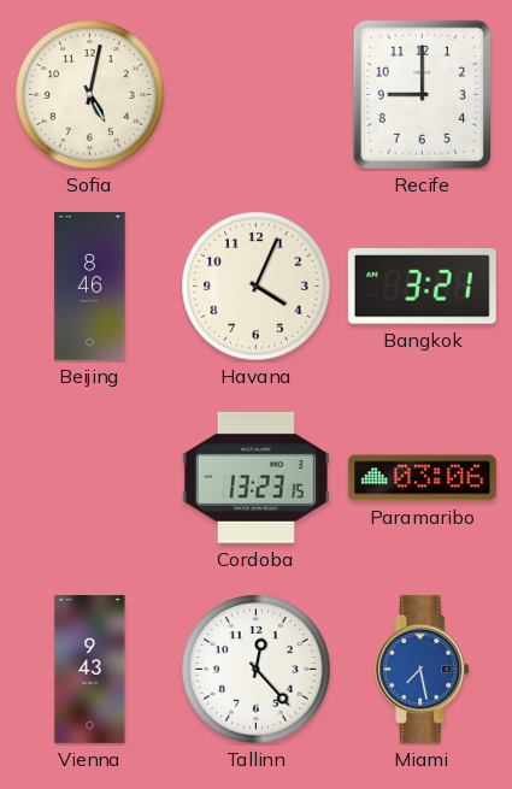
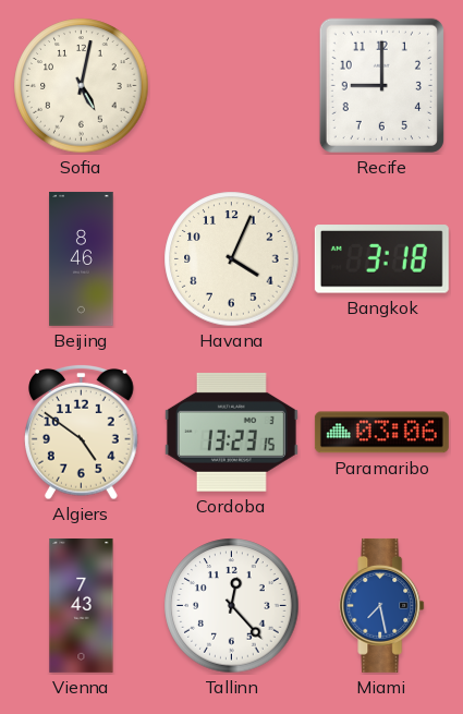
Bangkok: 3:21 -> 3:18
Algiers: none -> 4:51
Vienna: 9:43 -> 7:43
